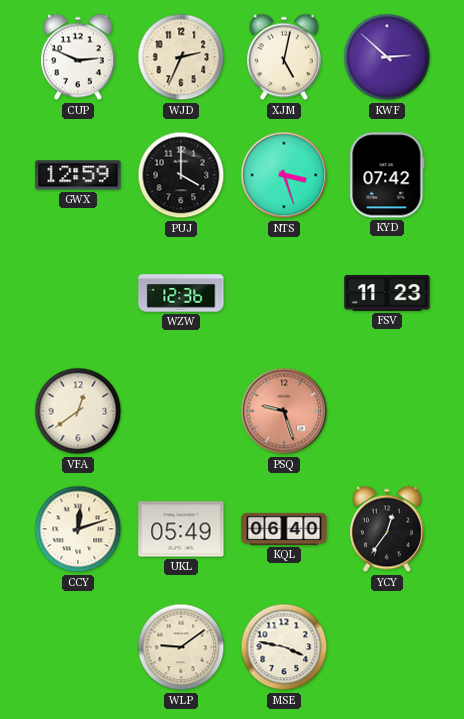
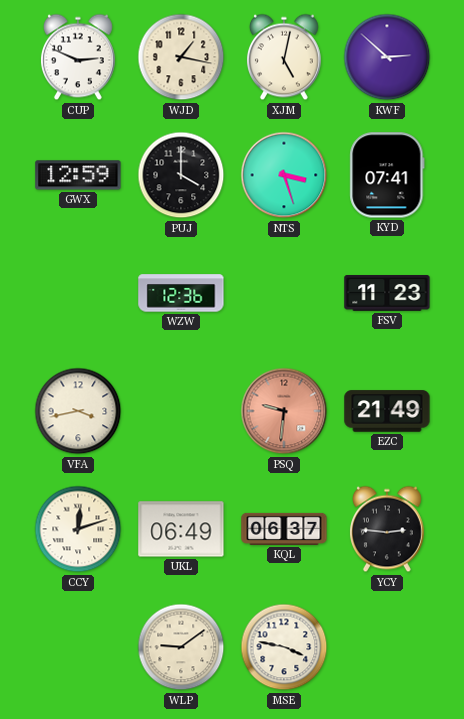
WJD: 2:34 -> 1:17
KYD: 07:42 -> 07:41
VFA: 12:39 -> 3:43
PSQ: 9:27 -> 9:31
EZC: none -> 21:49
UKL: 05:49 -> 06:49
KQL: 06:40 -> 06:37
YCY: 12:36 -> 2:46
